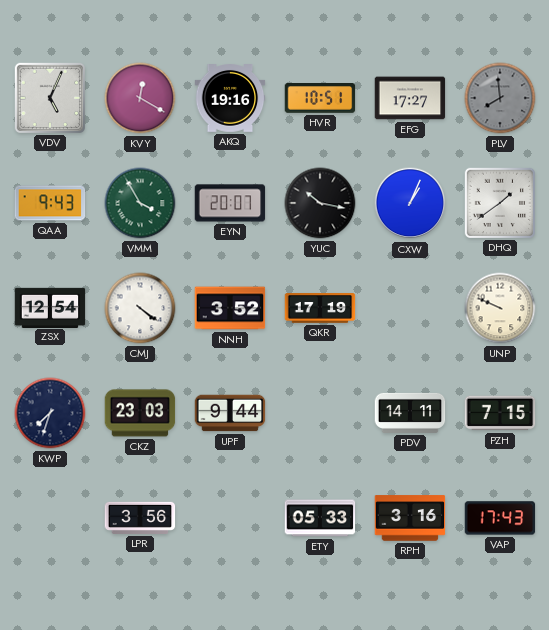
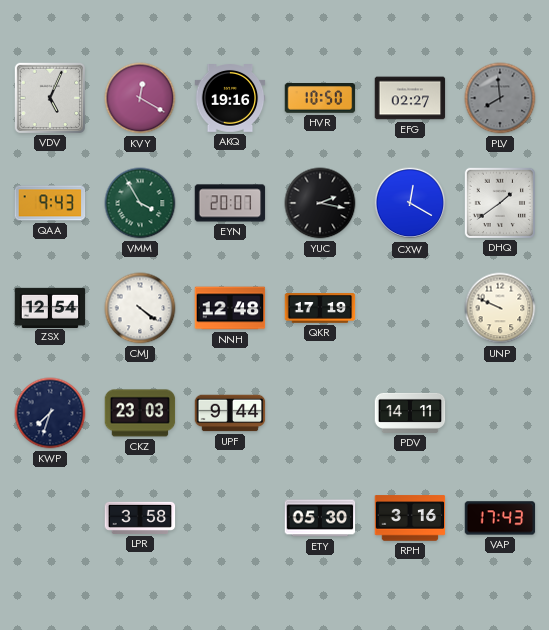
HVR: 10:51 -> 10:50
EFG: 17:27 -> 02:27
YUC: 10:17 -> 2:17
CXW: 1:04 -> 12:20
NNH: 3:52 -> 12:48
PZH: 7:15 -> none
LPR: 3:56 -> 3:58
ETY: 05:33 -> 05:30
